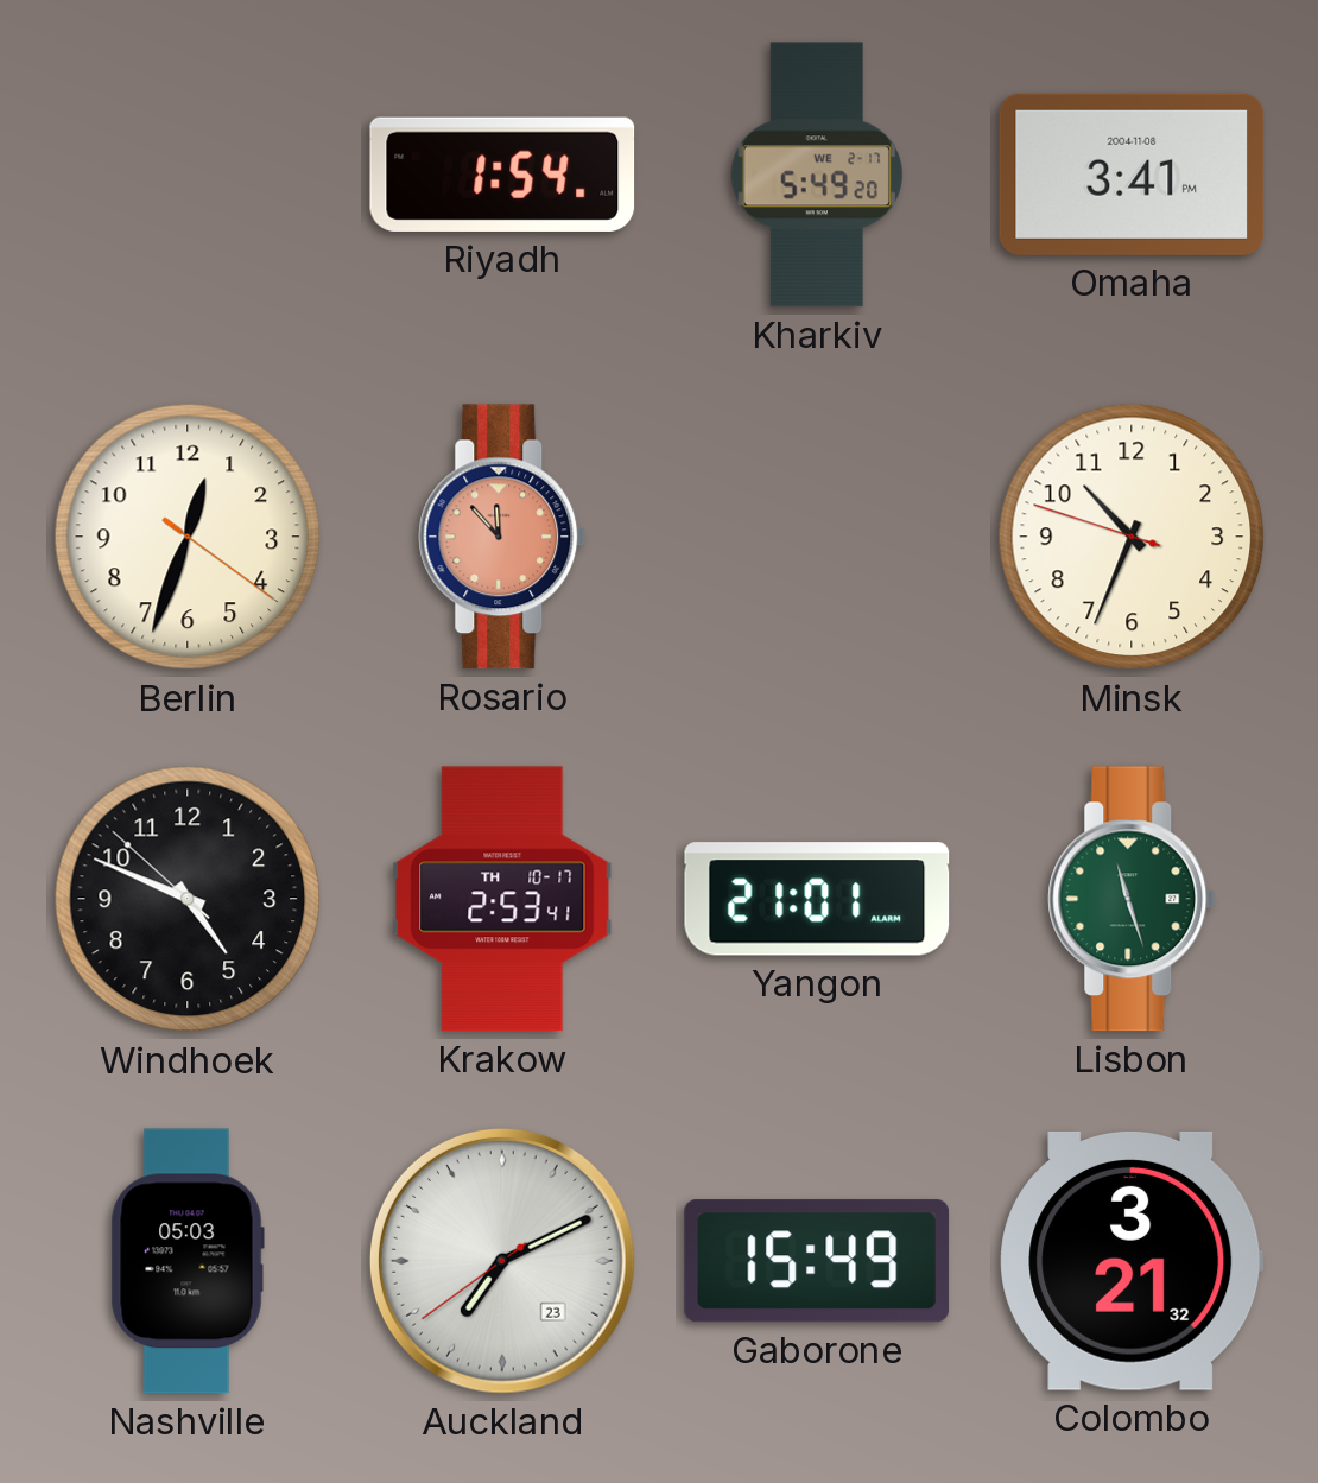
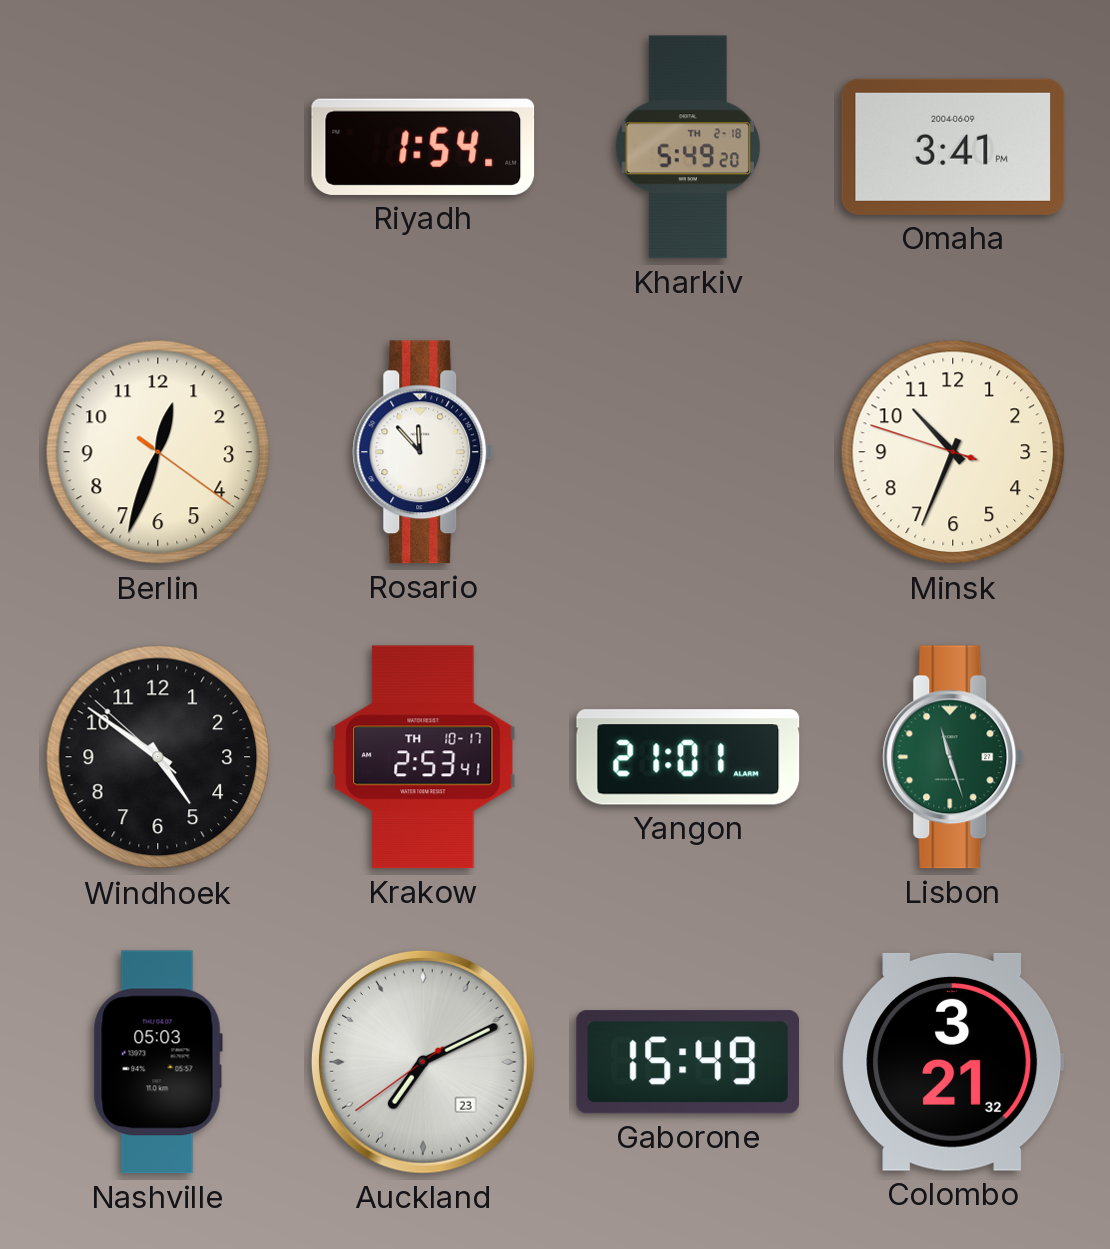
Kharkiv date: WE 2-17 -> TH 2-18
Omaha date: 2004-11-08 -> 2004-06-09
Rosario dial: salmon -> white
Windhoek: 4:48 -> 4:50
